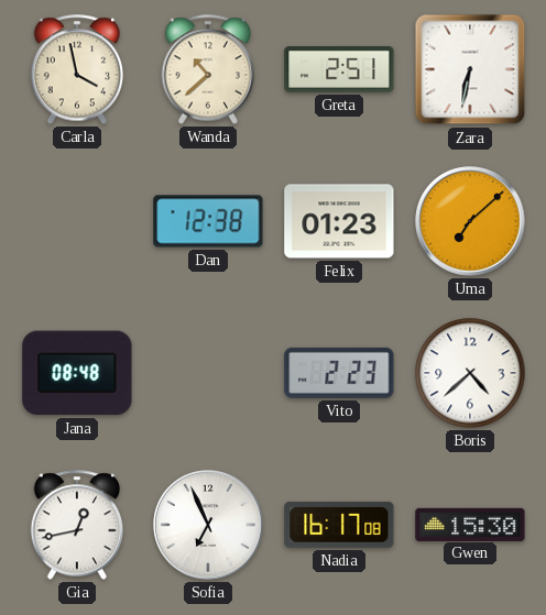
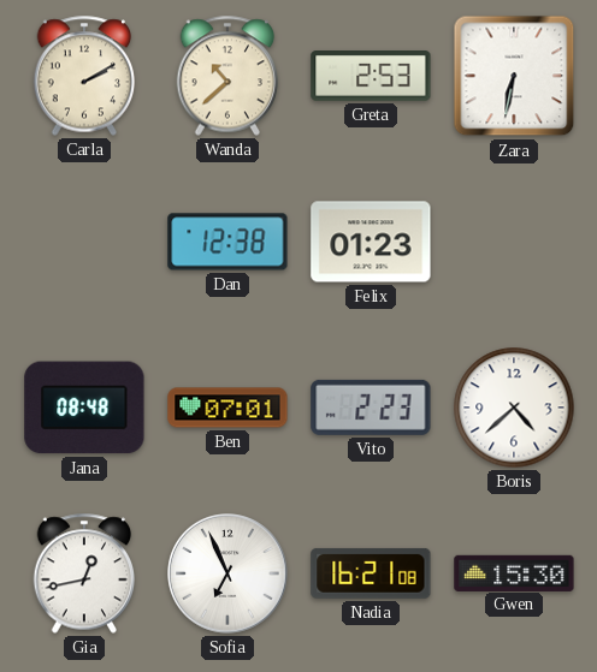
Carla: 3:58 -> 2:10
Greta: 2:51 -> 2:53
Uma: 7:08 -> none
Ben: none -> 07:01
Nadia: 16:17 -> 16:21
